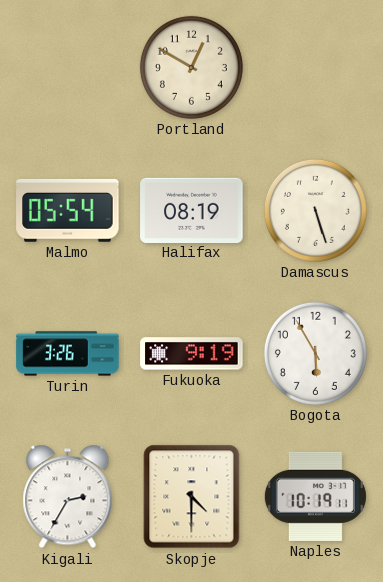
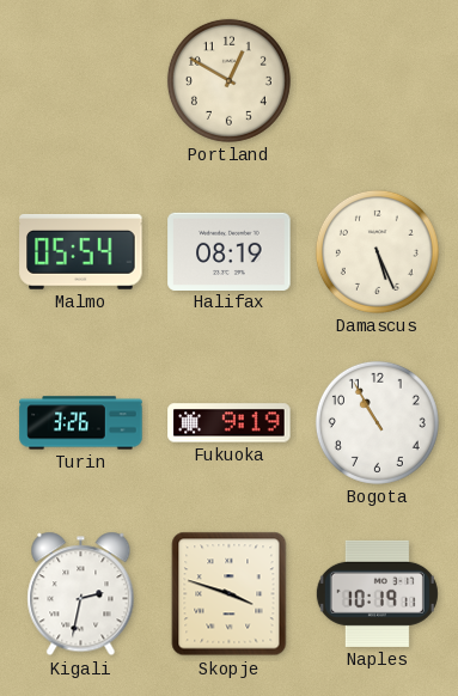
Damascus: 5:27 -> 5:26
Bogota: 5:55 -> 10:55
Kigali: 2:35 -> 2:32
Skopje: 4:30 -> 3:48
